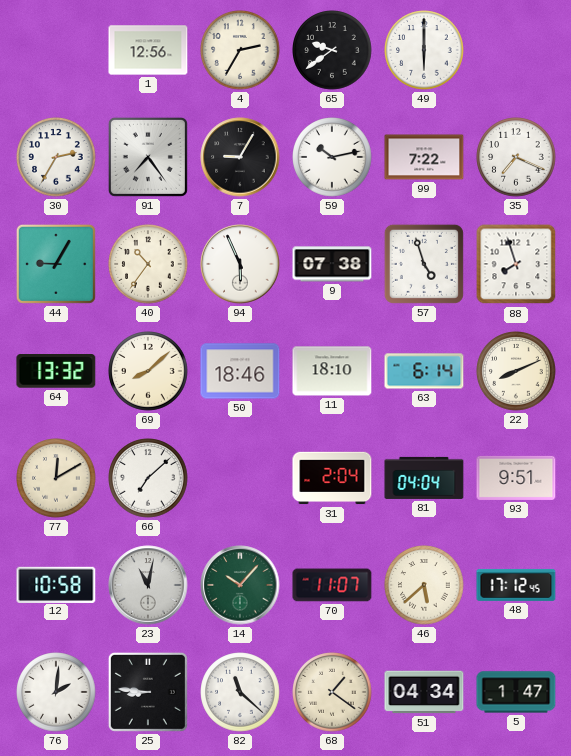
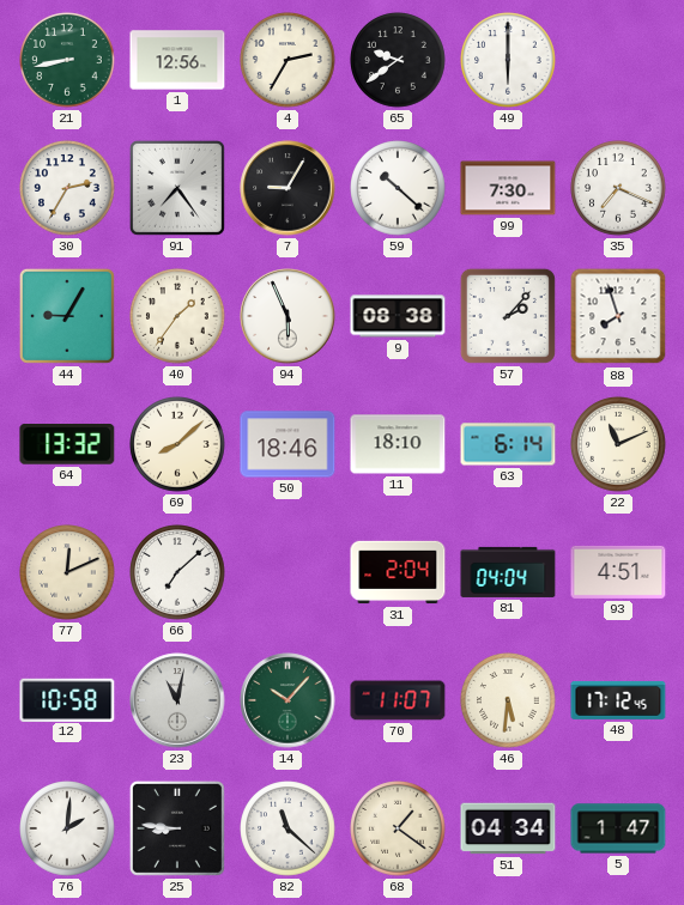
21: none -> 8:43
59: 10:13 -> 10:22
99: 7:22 -> 7:30
40: 10:36 -> 1:36
9: 07:38 -> 08:38
57: 4:57 -> 2:07
22: 8:11 -> 11:11
77: 12:10 -> 12:11
93: 9:51 -> 4:51
46: 5:38 -> 5:31
